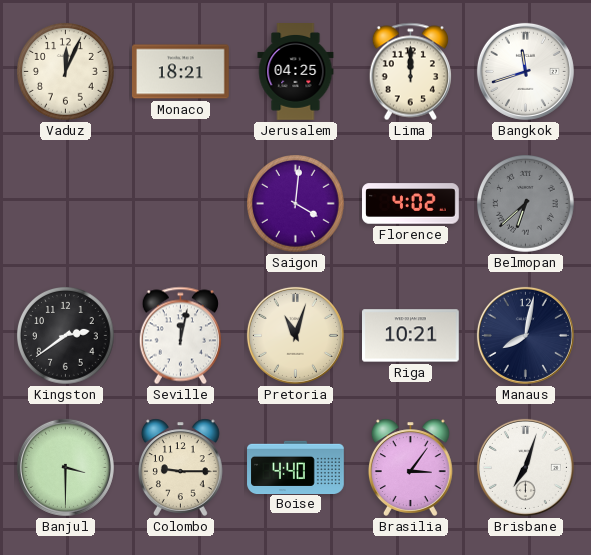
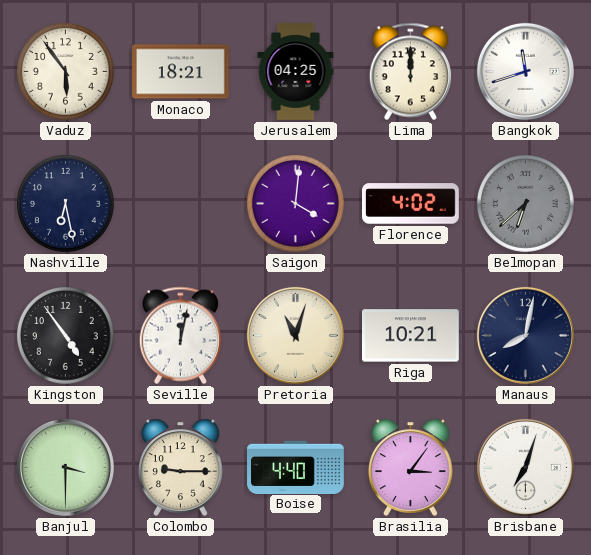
Vaduz: 12:04 -> 5:54
Nashville: none -> 6:28
Kingston: 2:39 -> 4:54
